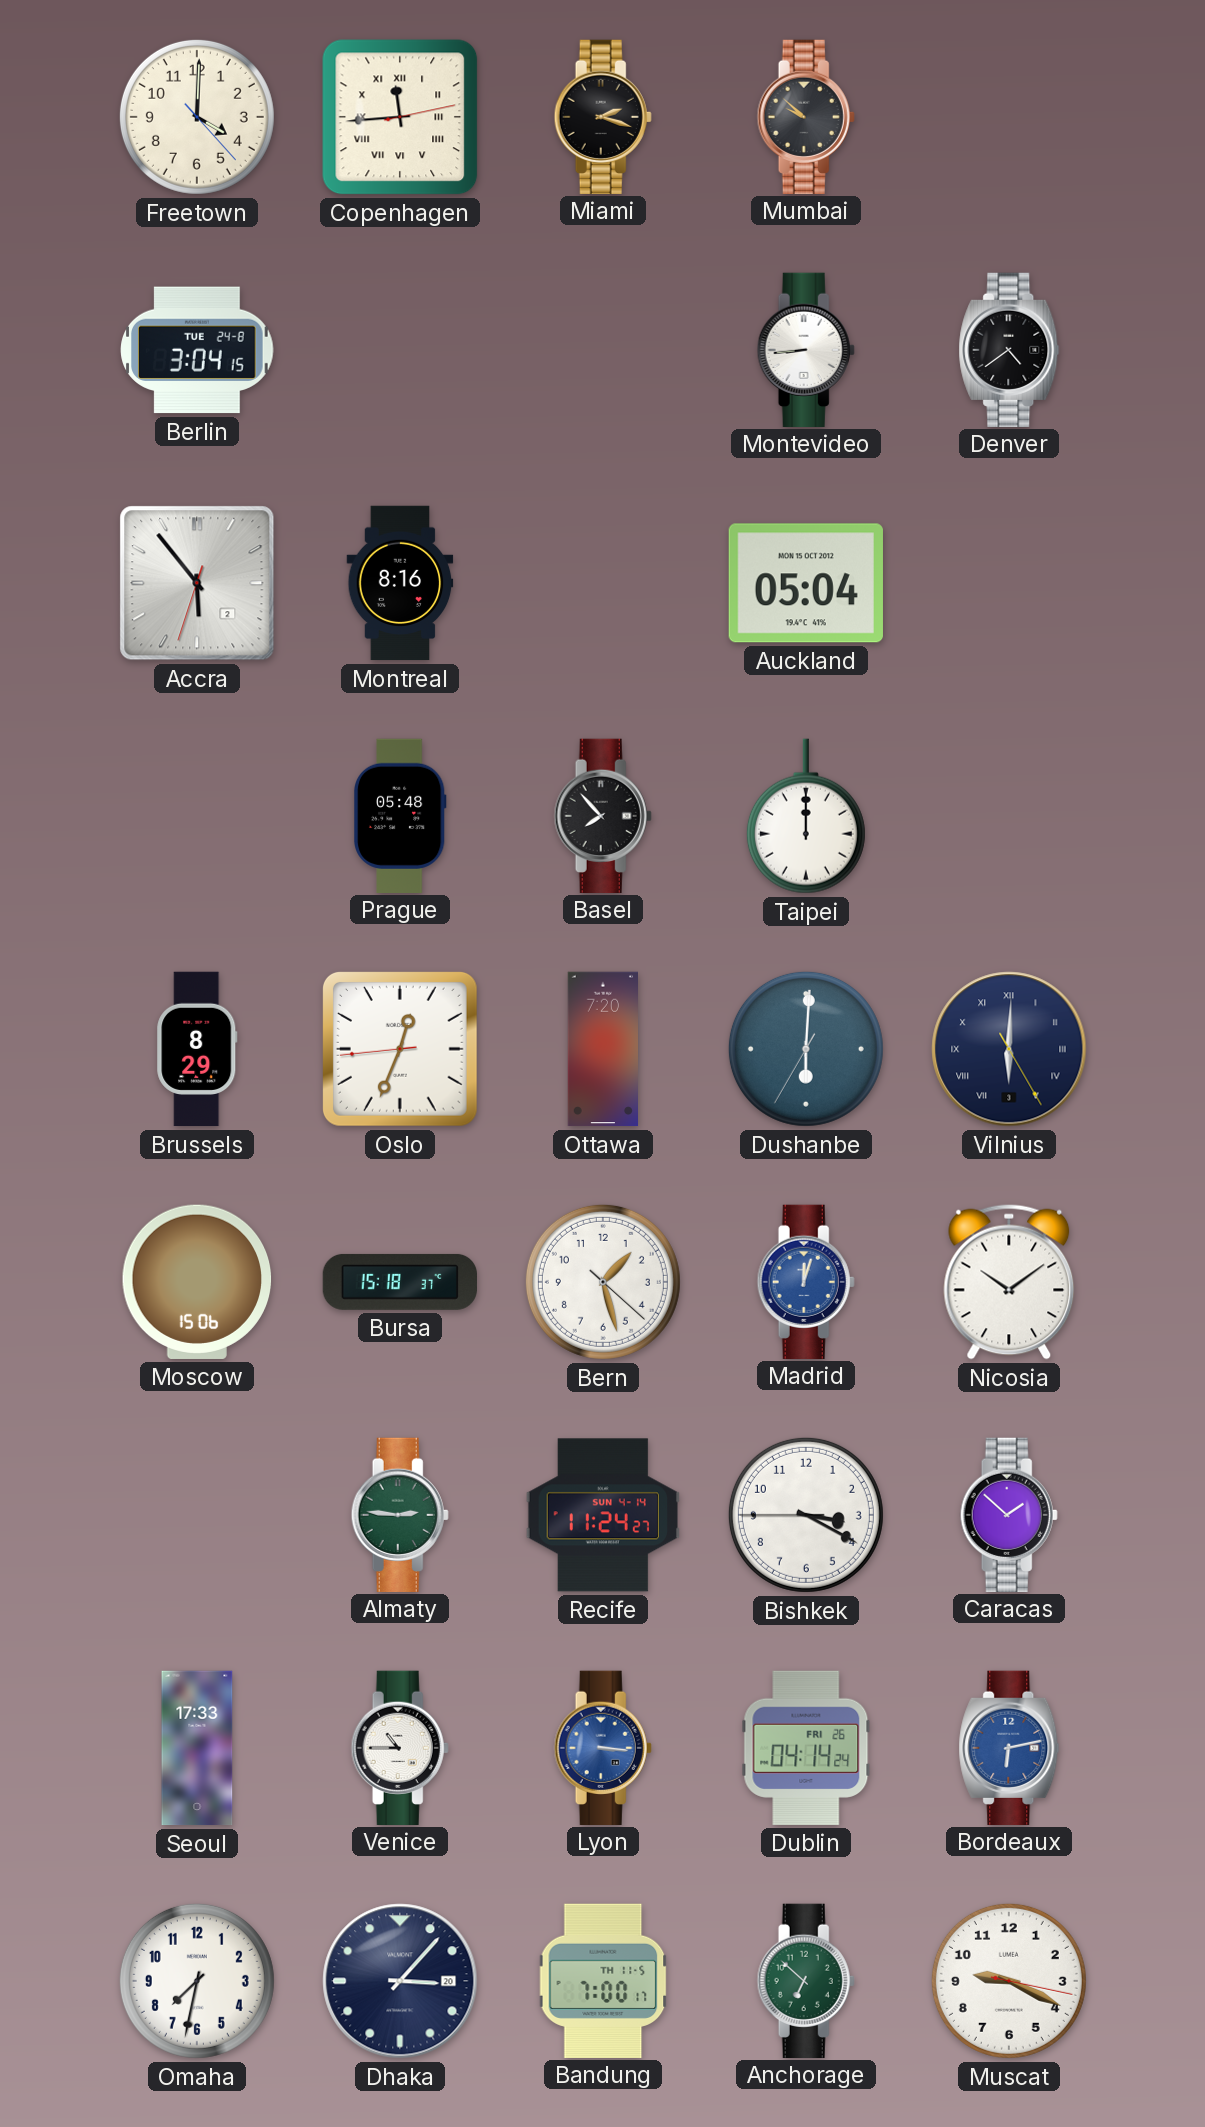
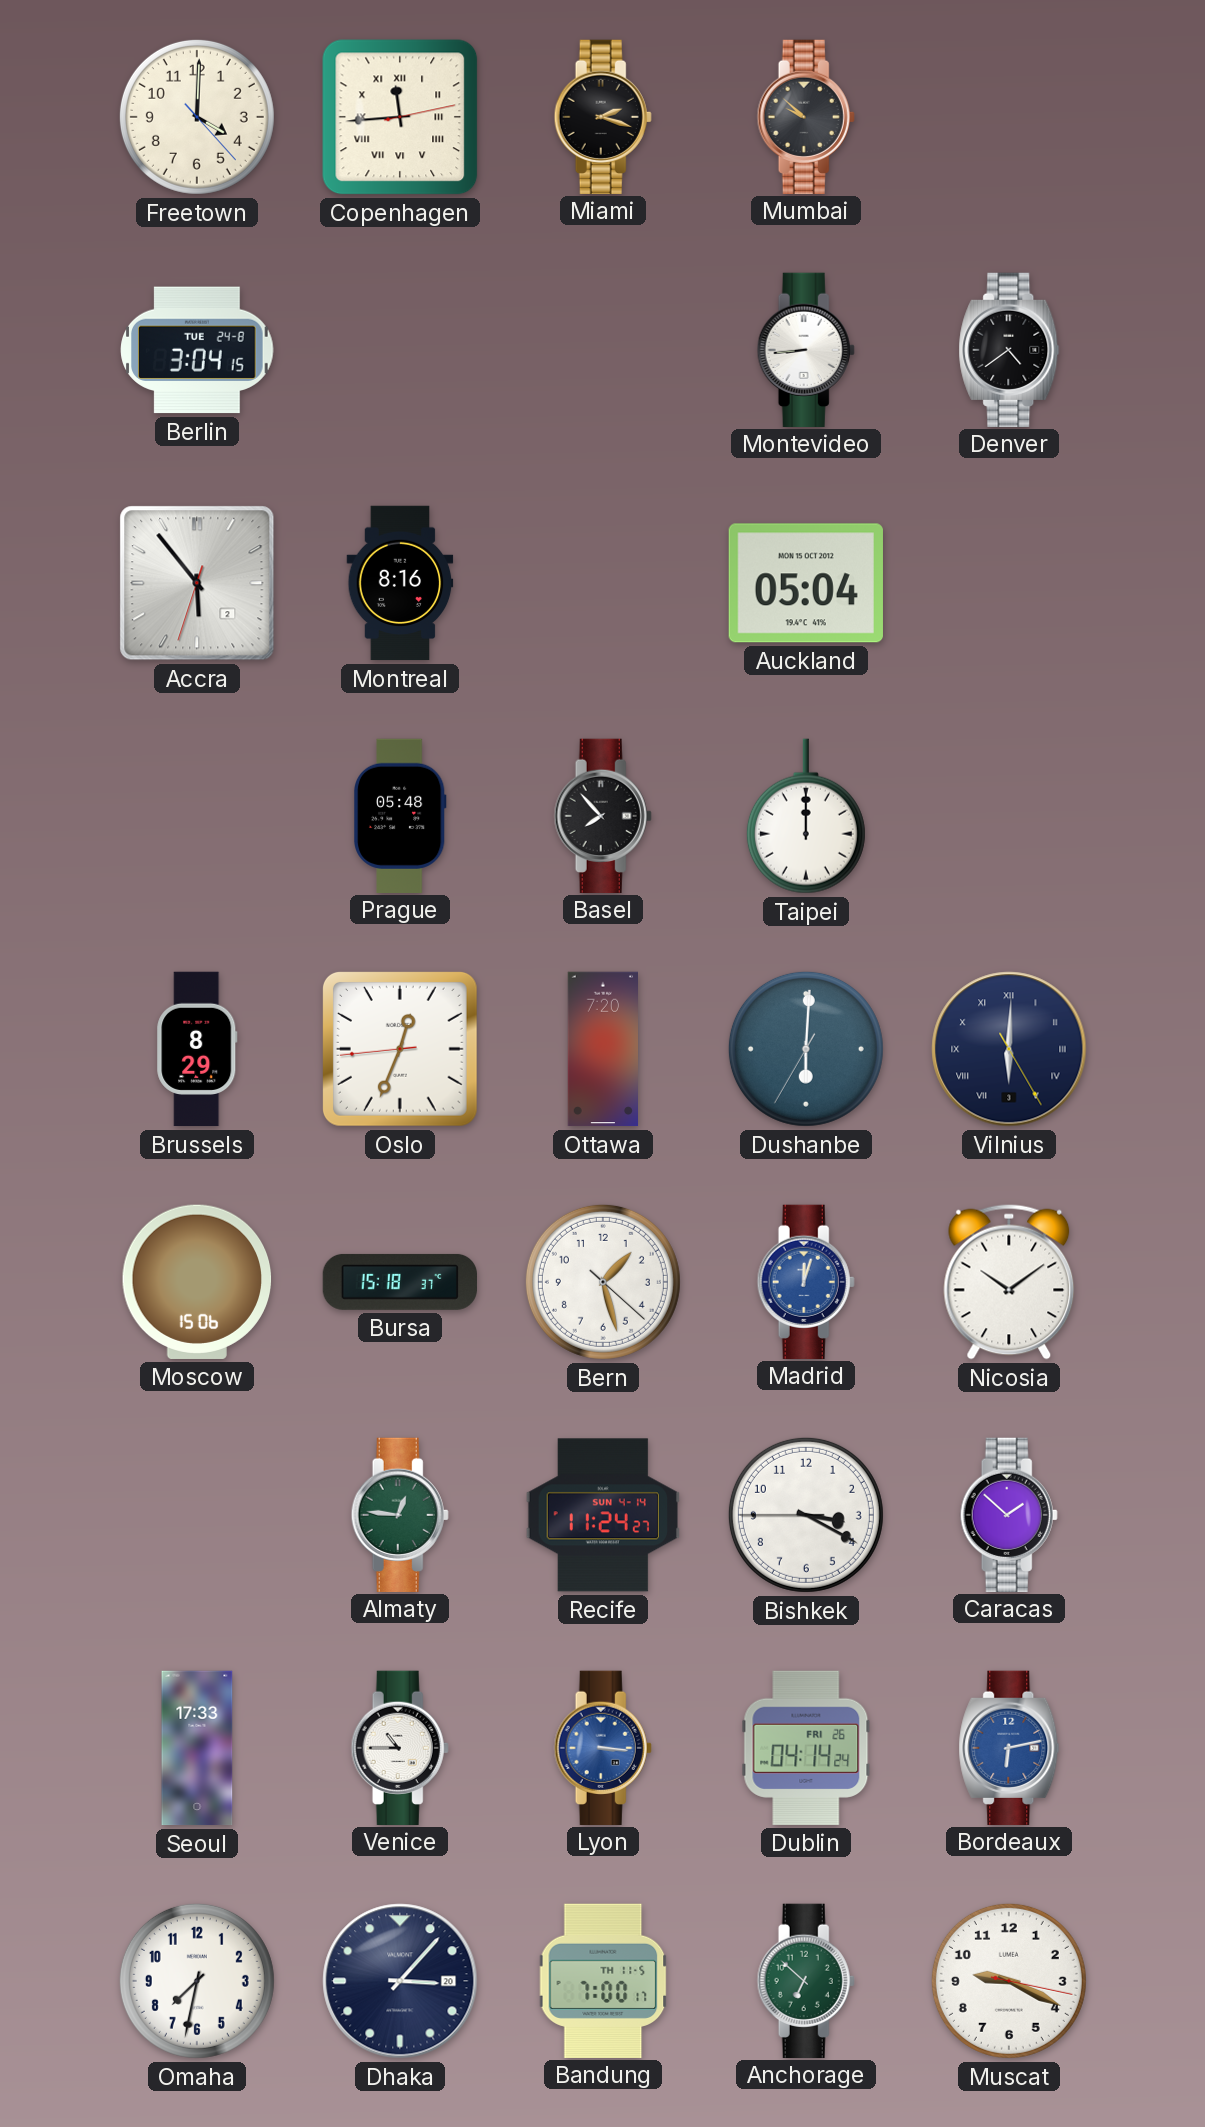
Almaty: 2:46 -> 12:46
